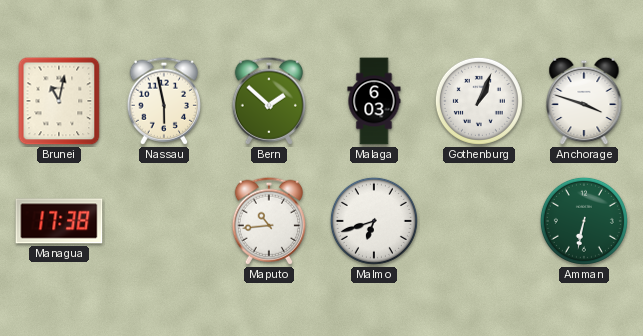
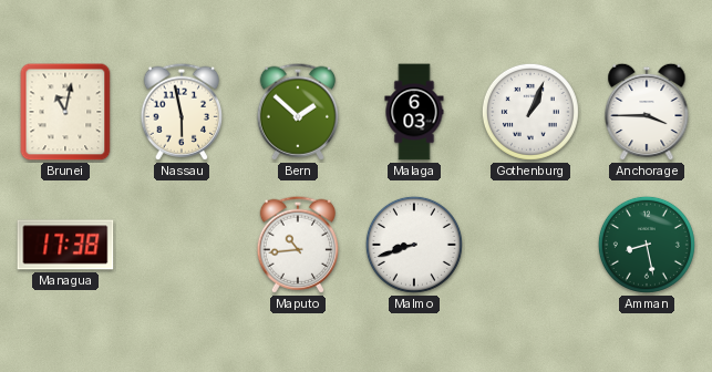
Anchorage: 3:48 -> 3:45
Malmo: 6:42 -> 8:42
Amman: 6:32 -> 8:28
